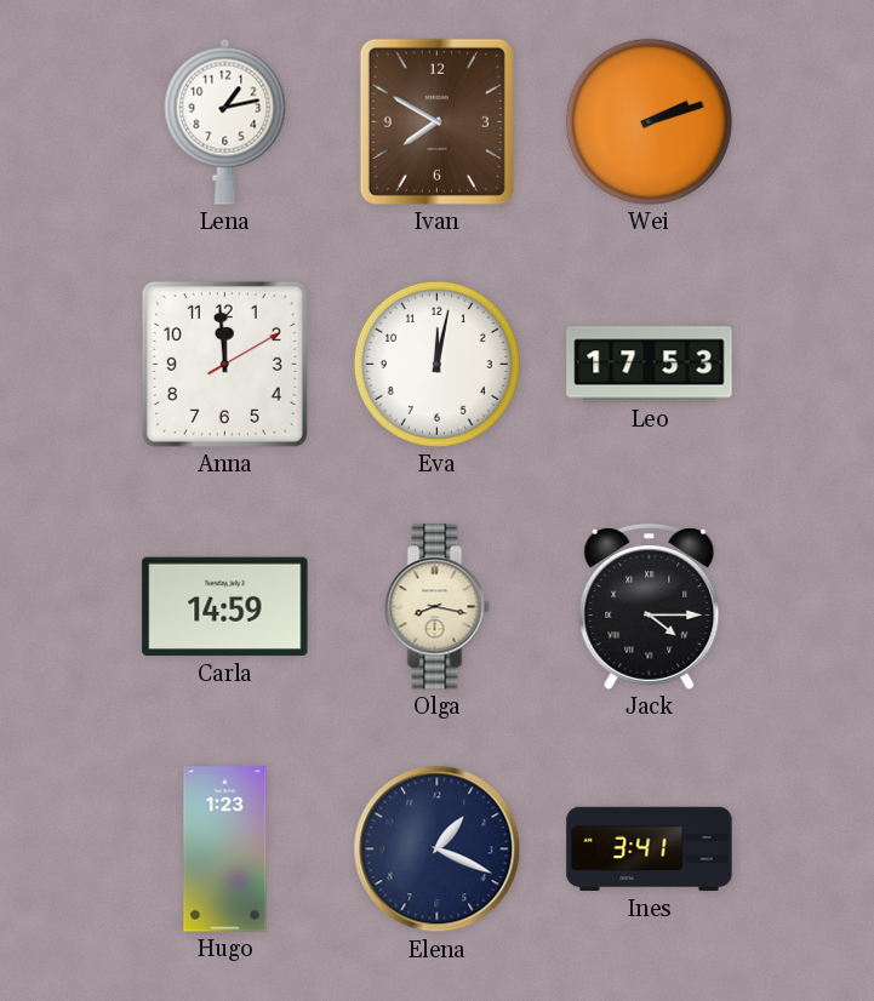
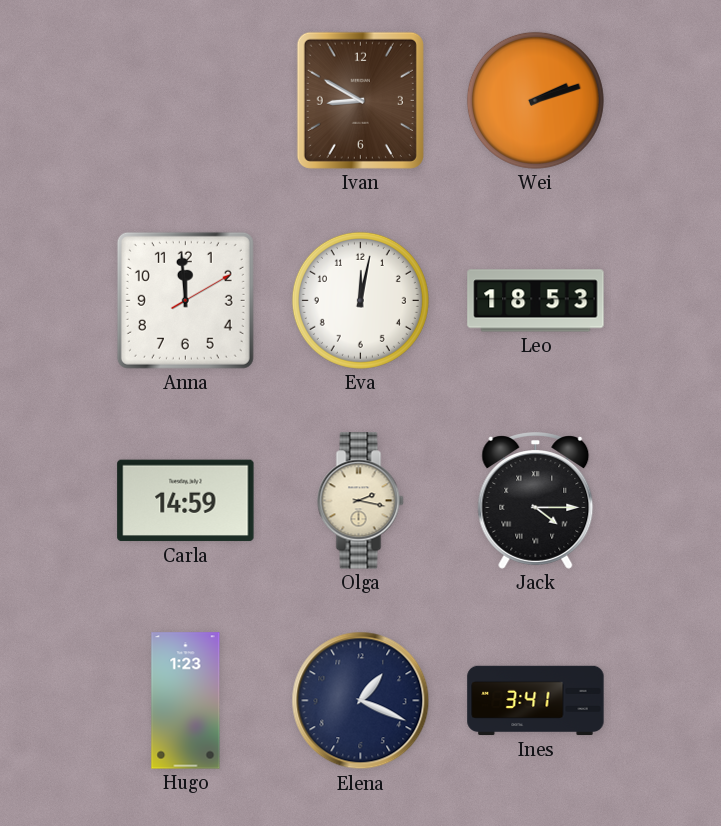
Lena: 1:13 -> none
Ivan: 7:50 -> 8:50
Leo: 17:53 -> 18:53
Olga: 8:17 -> 2:17
